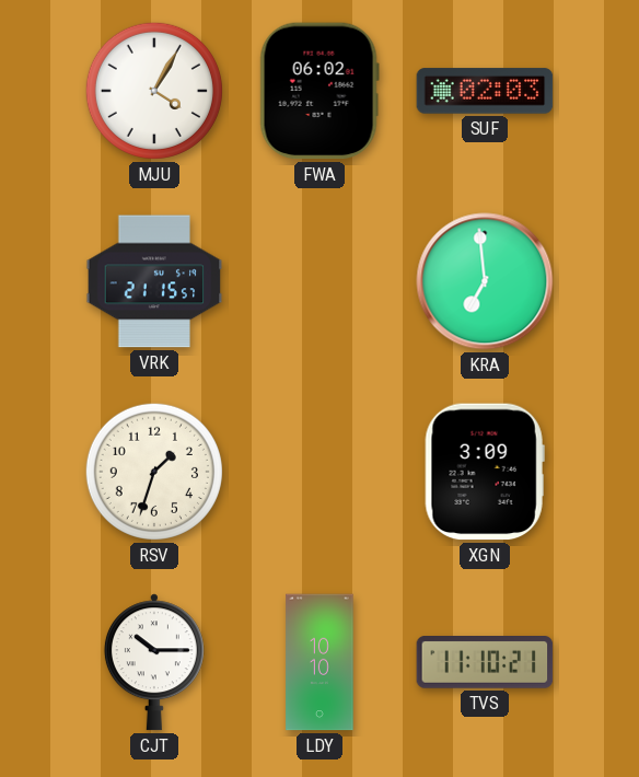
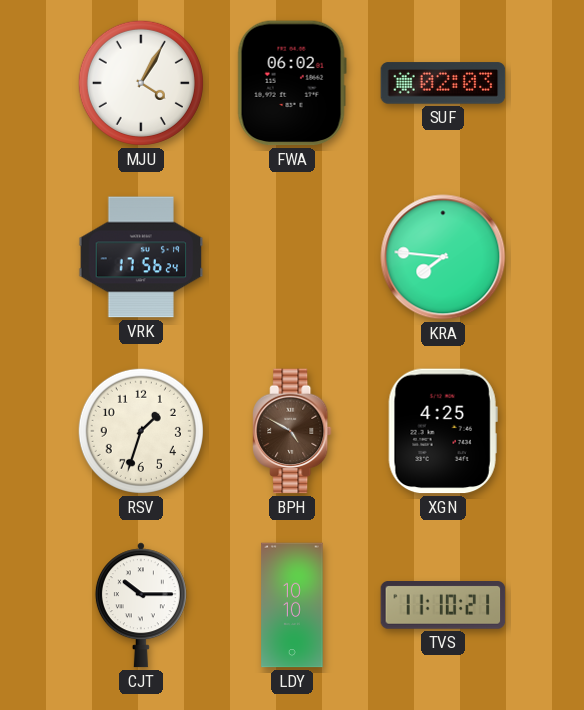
VRK: 21:15 -> 17:56
KRA: 6:59 -> 7:46
BPH: none -> 4:50
XGN: 3:09 -> 4:25
